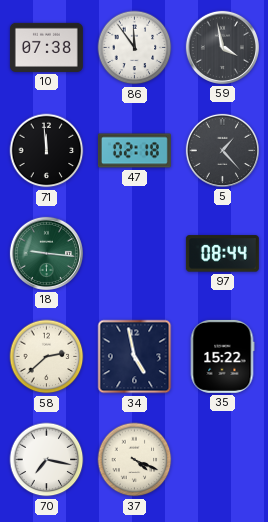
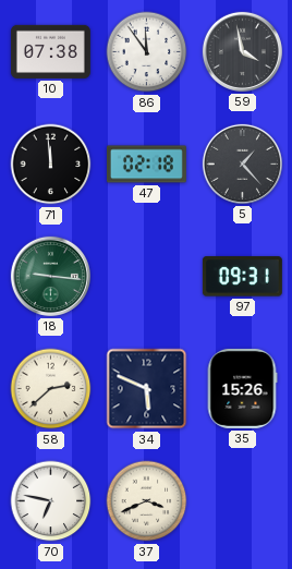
97: 08:44 -> 09:31
34: 4:58 -> 5:49
35: 15:22 -> 15:26
70: 7:17 -> 6:47
37: 4:19 -> 3:41
